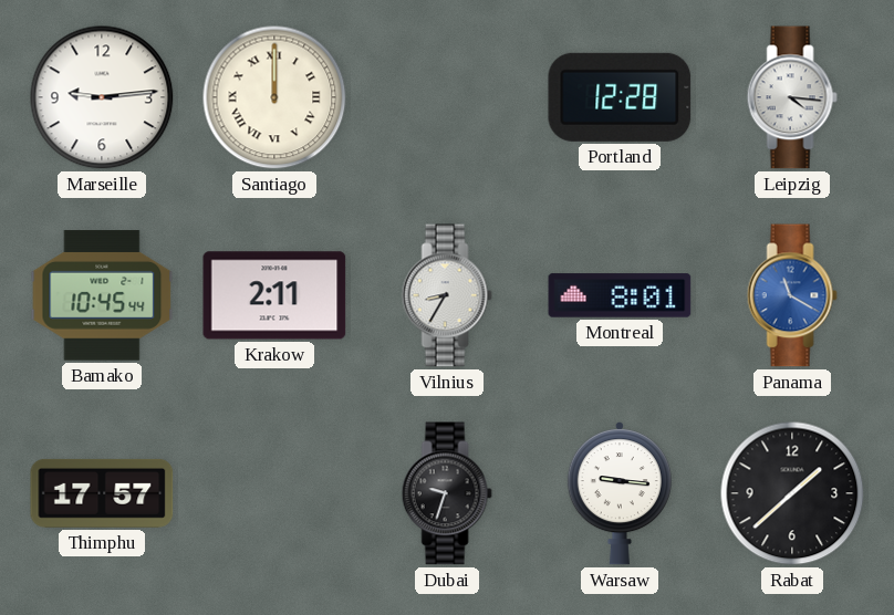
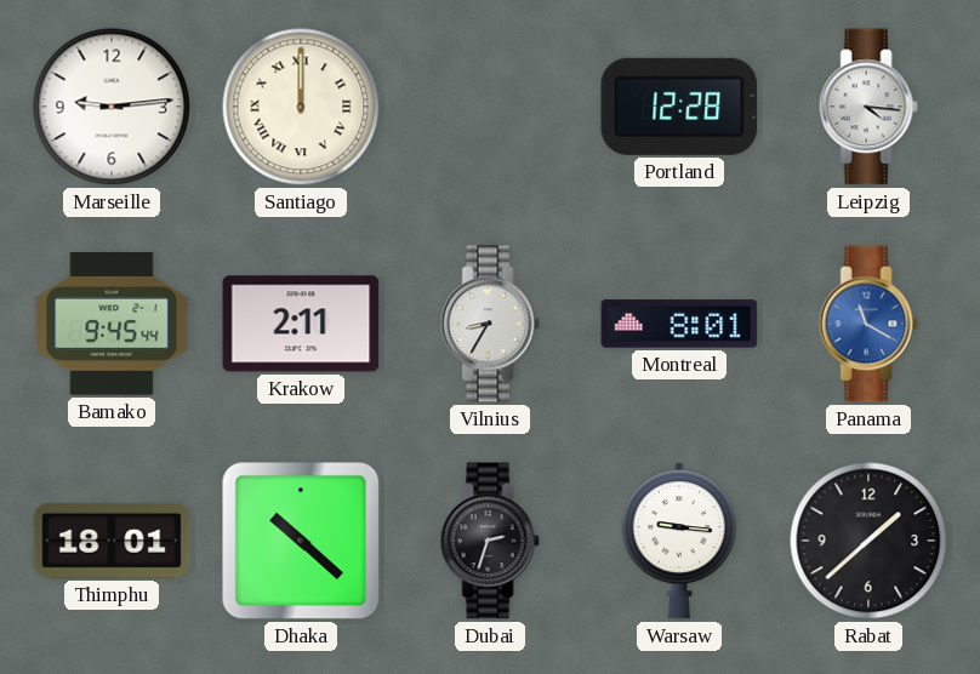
Bamako: 10:45 -> 9:45
Thimphu: 17:57 -> 18:01
Dhaka: none -> 10:22
Dubai: 9:33 -> 2:33
